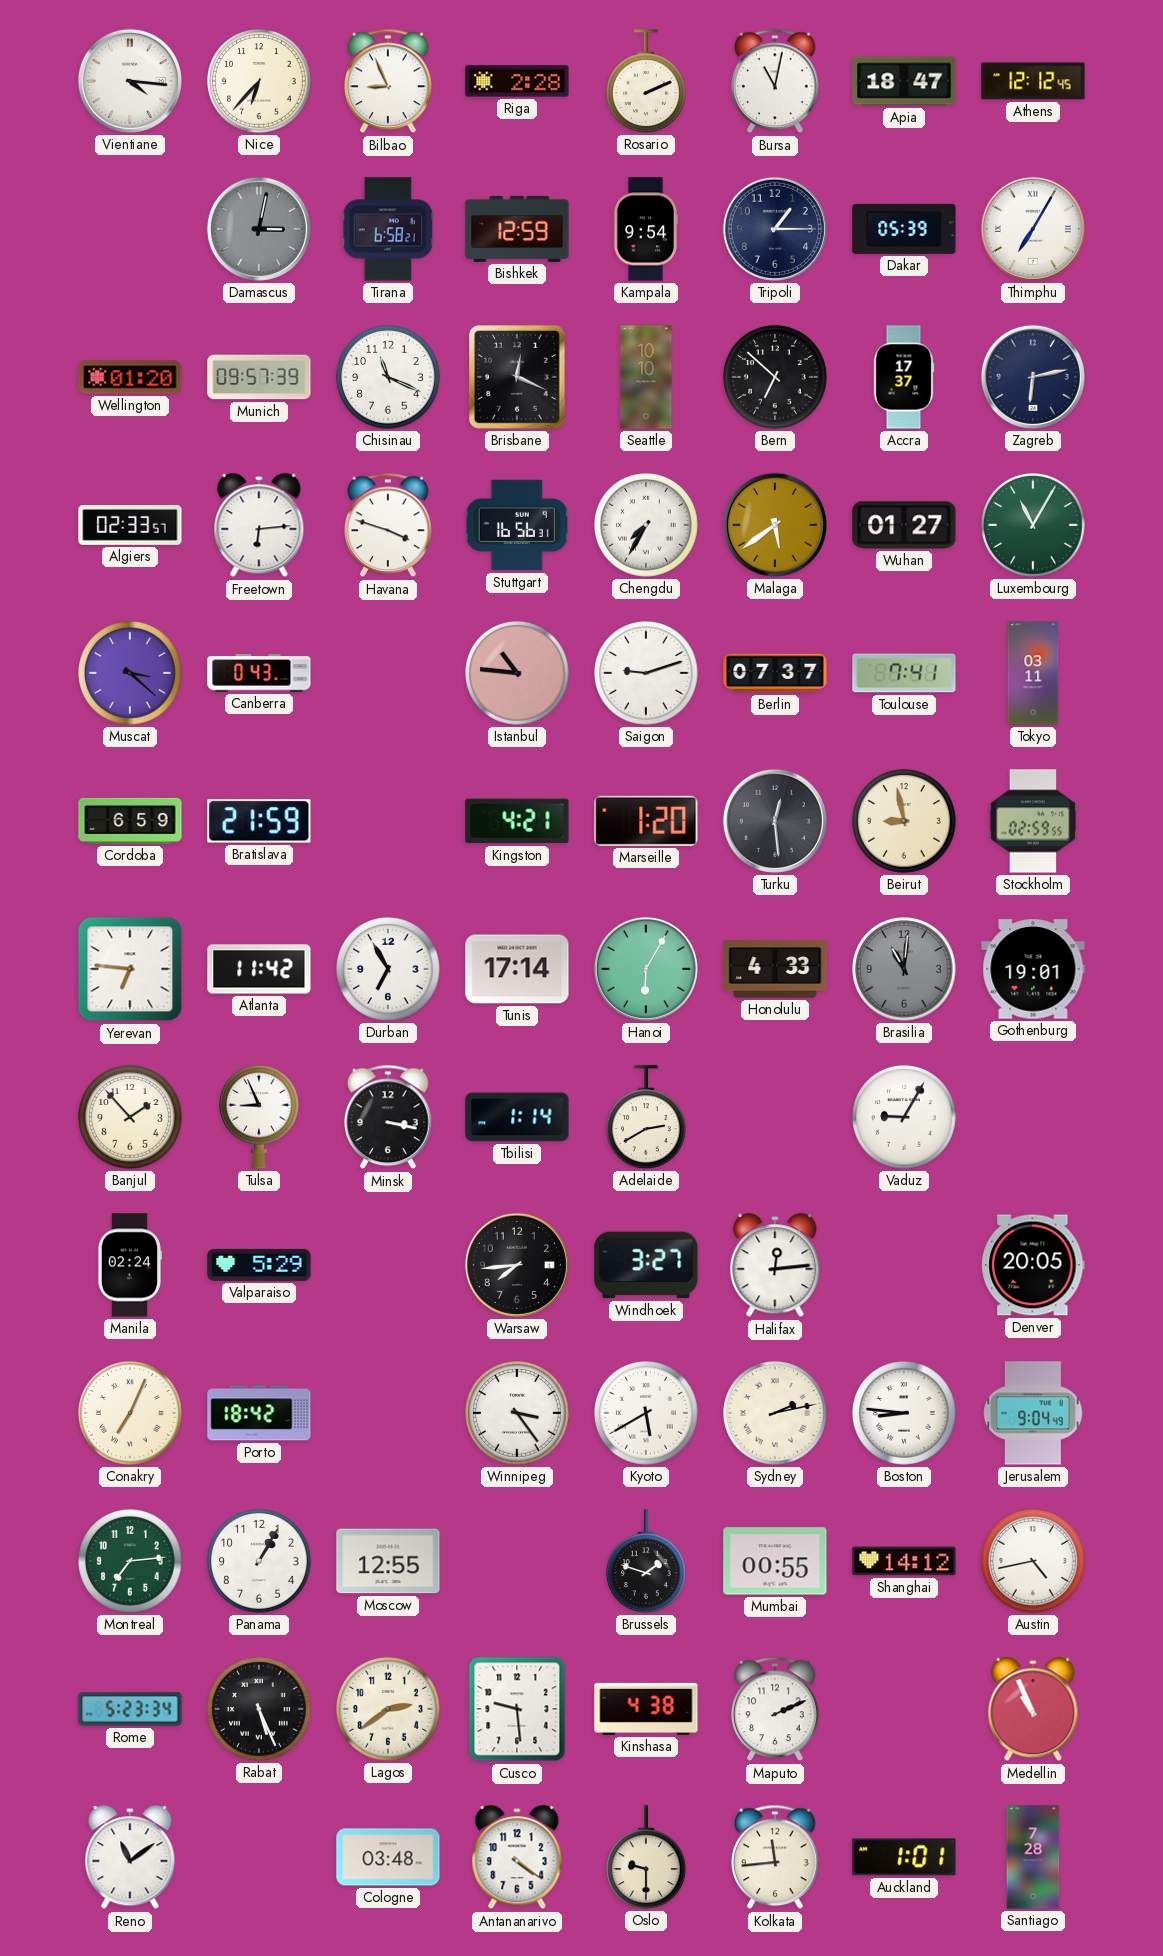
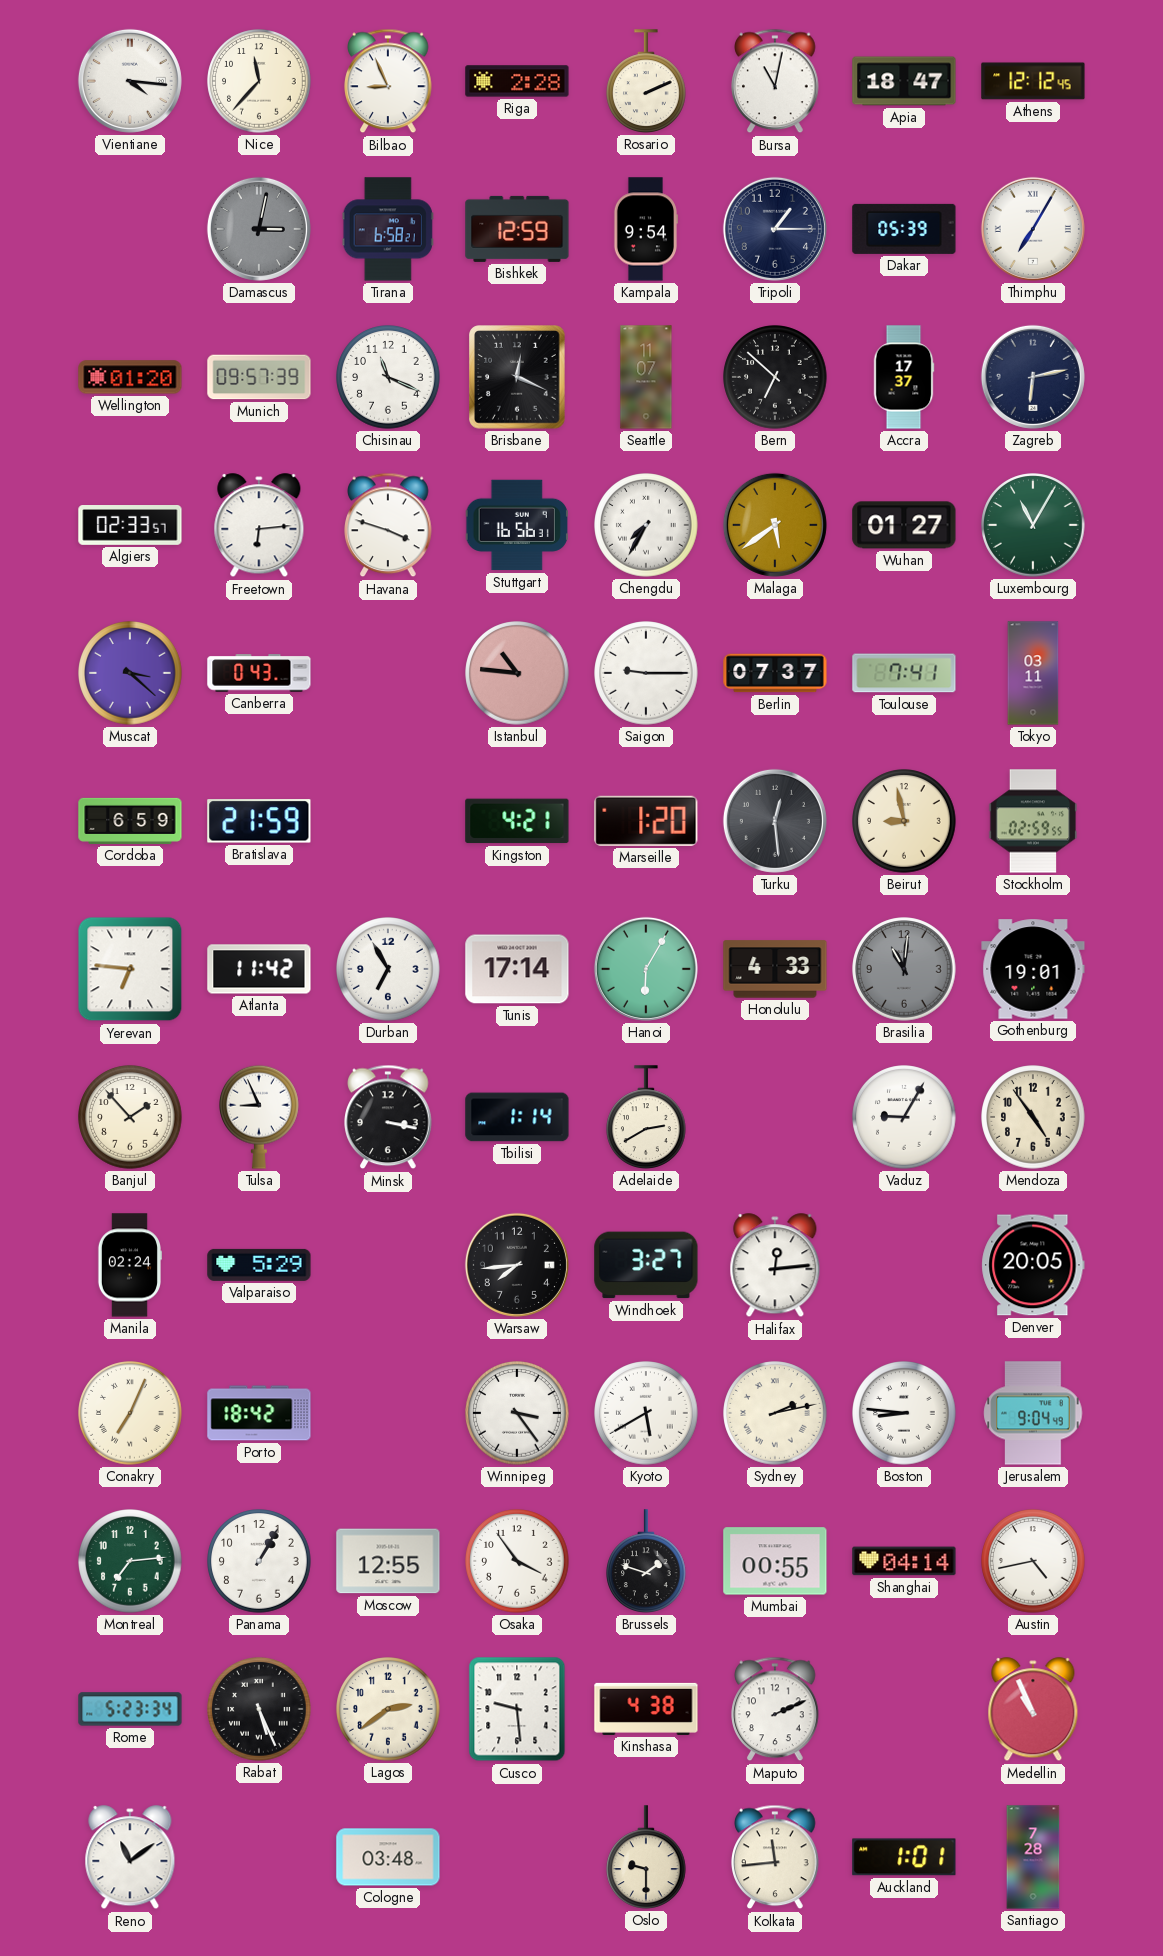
Nice: 6:37 -> 11:37
Seattle: 10:10 -> 11:07
Saigon: 9:12 -> 9:15
Mendoza: none -> 4:54
Osaka: none -> 3:54
Shanghai: 14:12 -> 04:14
Antananarivo: 4:21 -> none
